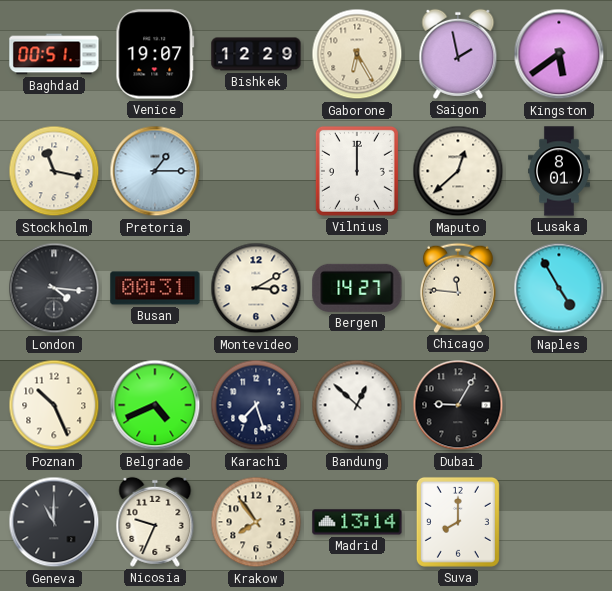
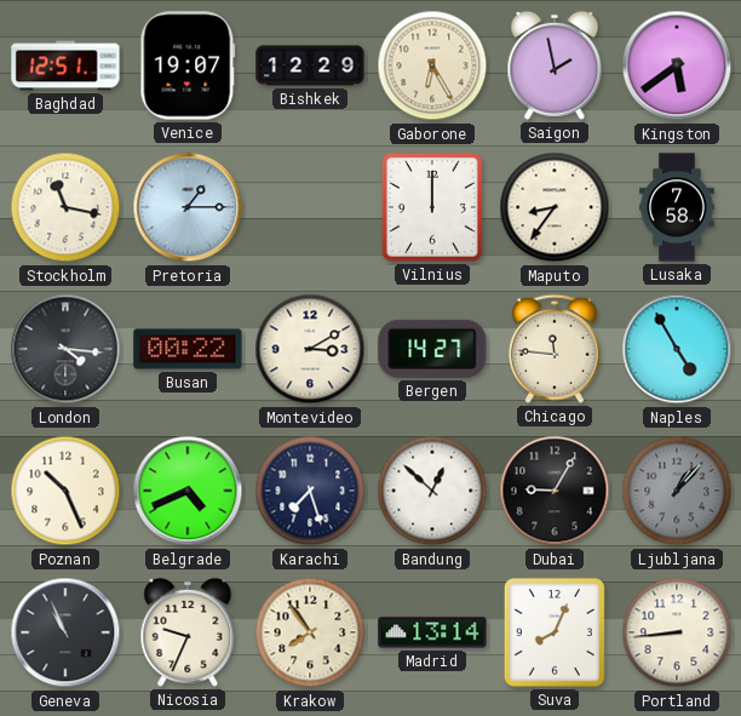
Baghdad: 00:51 -> 12:51
Maputo: 12:38 -> 8:36
Lusaka: 8:01 -> 7:58
Busan: 00:31 -> 00:22
Ljubljana: none -> 1:07
Geneva: 11:00 -> 10:56
Suva: 8:00 -> 8:04
Portland: none -> 8:44
